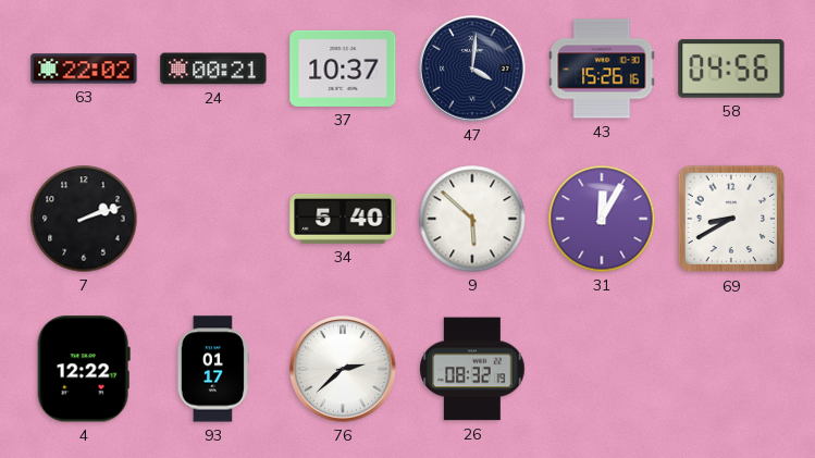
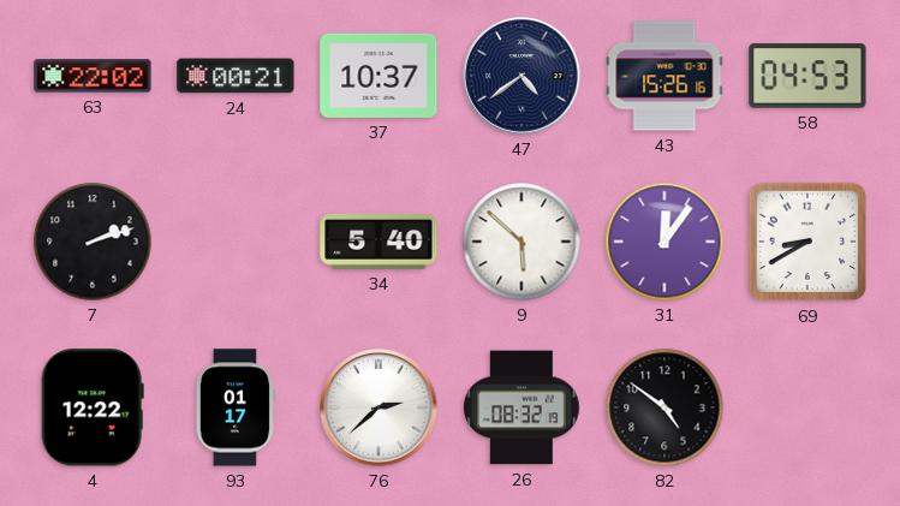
47: 4:01 -> 4:39
58: 04:56 -> 04:53
31: 12:05 -> 12:06
82: none -> 4:51
